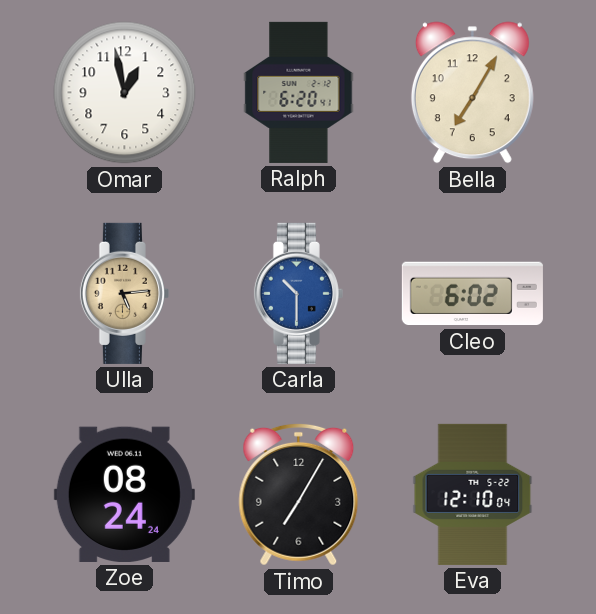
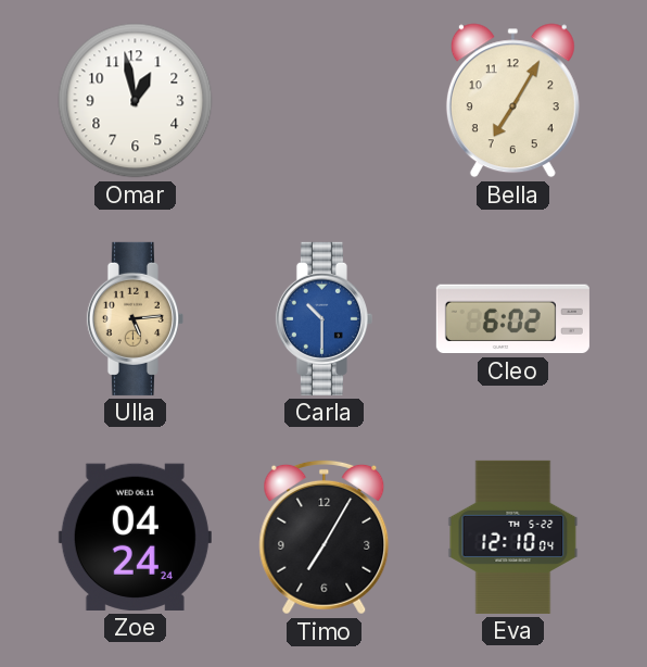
Ralph: 6:20 -> none
Zoe: 08:24 -> 04:24
